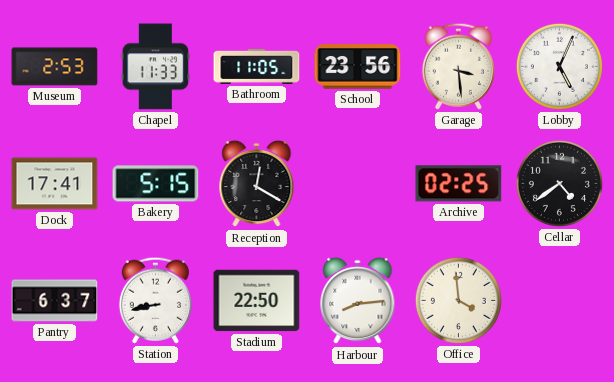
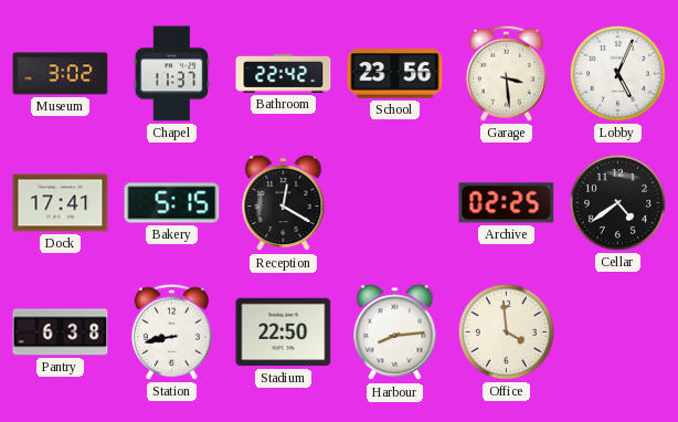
Museum: 2:53 -> 3:02
Chapel: 11:33 -> 11:37
Bathroom: 11:05 -> 22:42
Pantry: 6:37 -> 6:38
